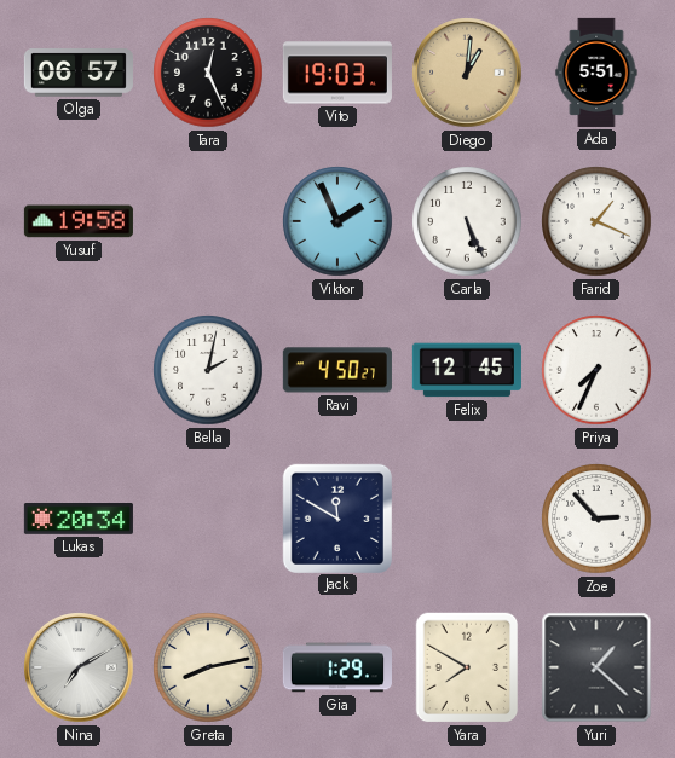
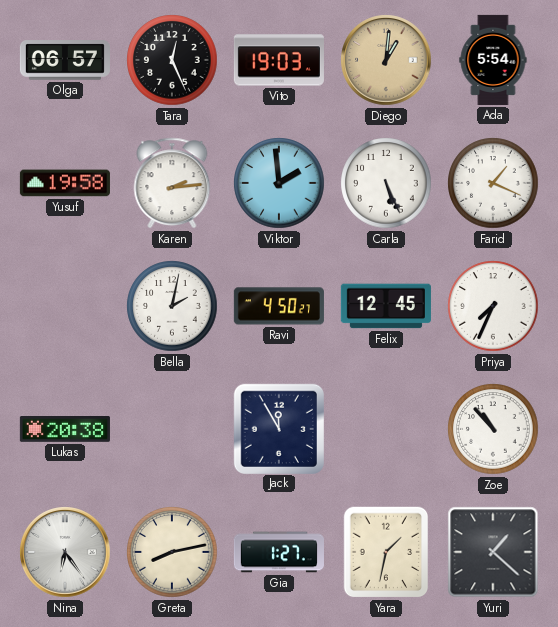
Ada: 5:51 -> 5:54
Karen: none -> 2:14
Viktor: 1:56 -> 1:59
Lukas: 20:34 -> 20:38
Jack: 11:50 -> 11:55
Zoe: 2:53 -> 10:53
Nina: 7:10 -> 6:24
Gia: 1:29 -> 1:27
Yara: 7:50 -> 1:32
